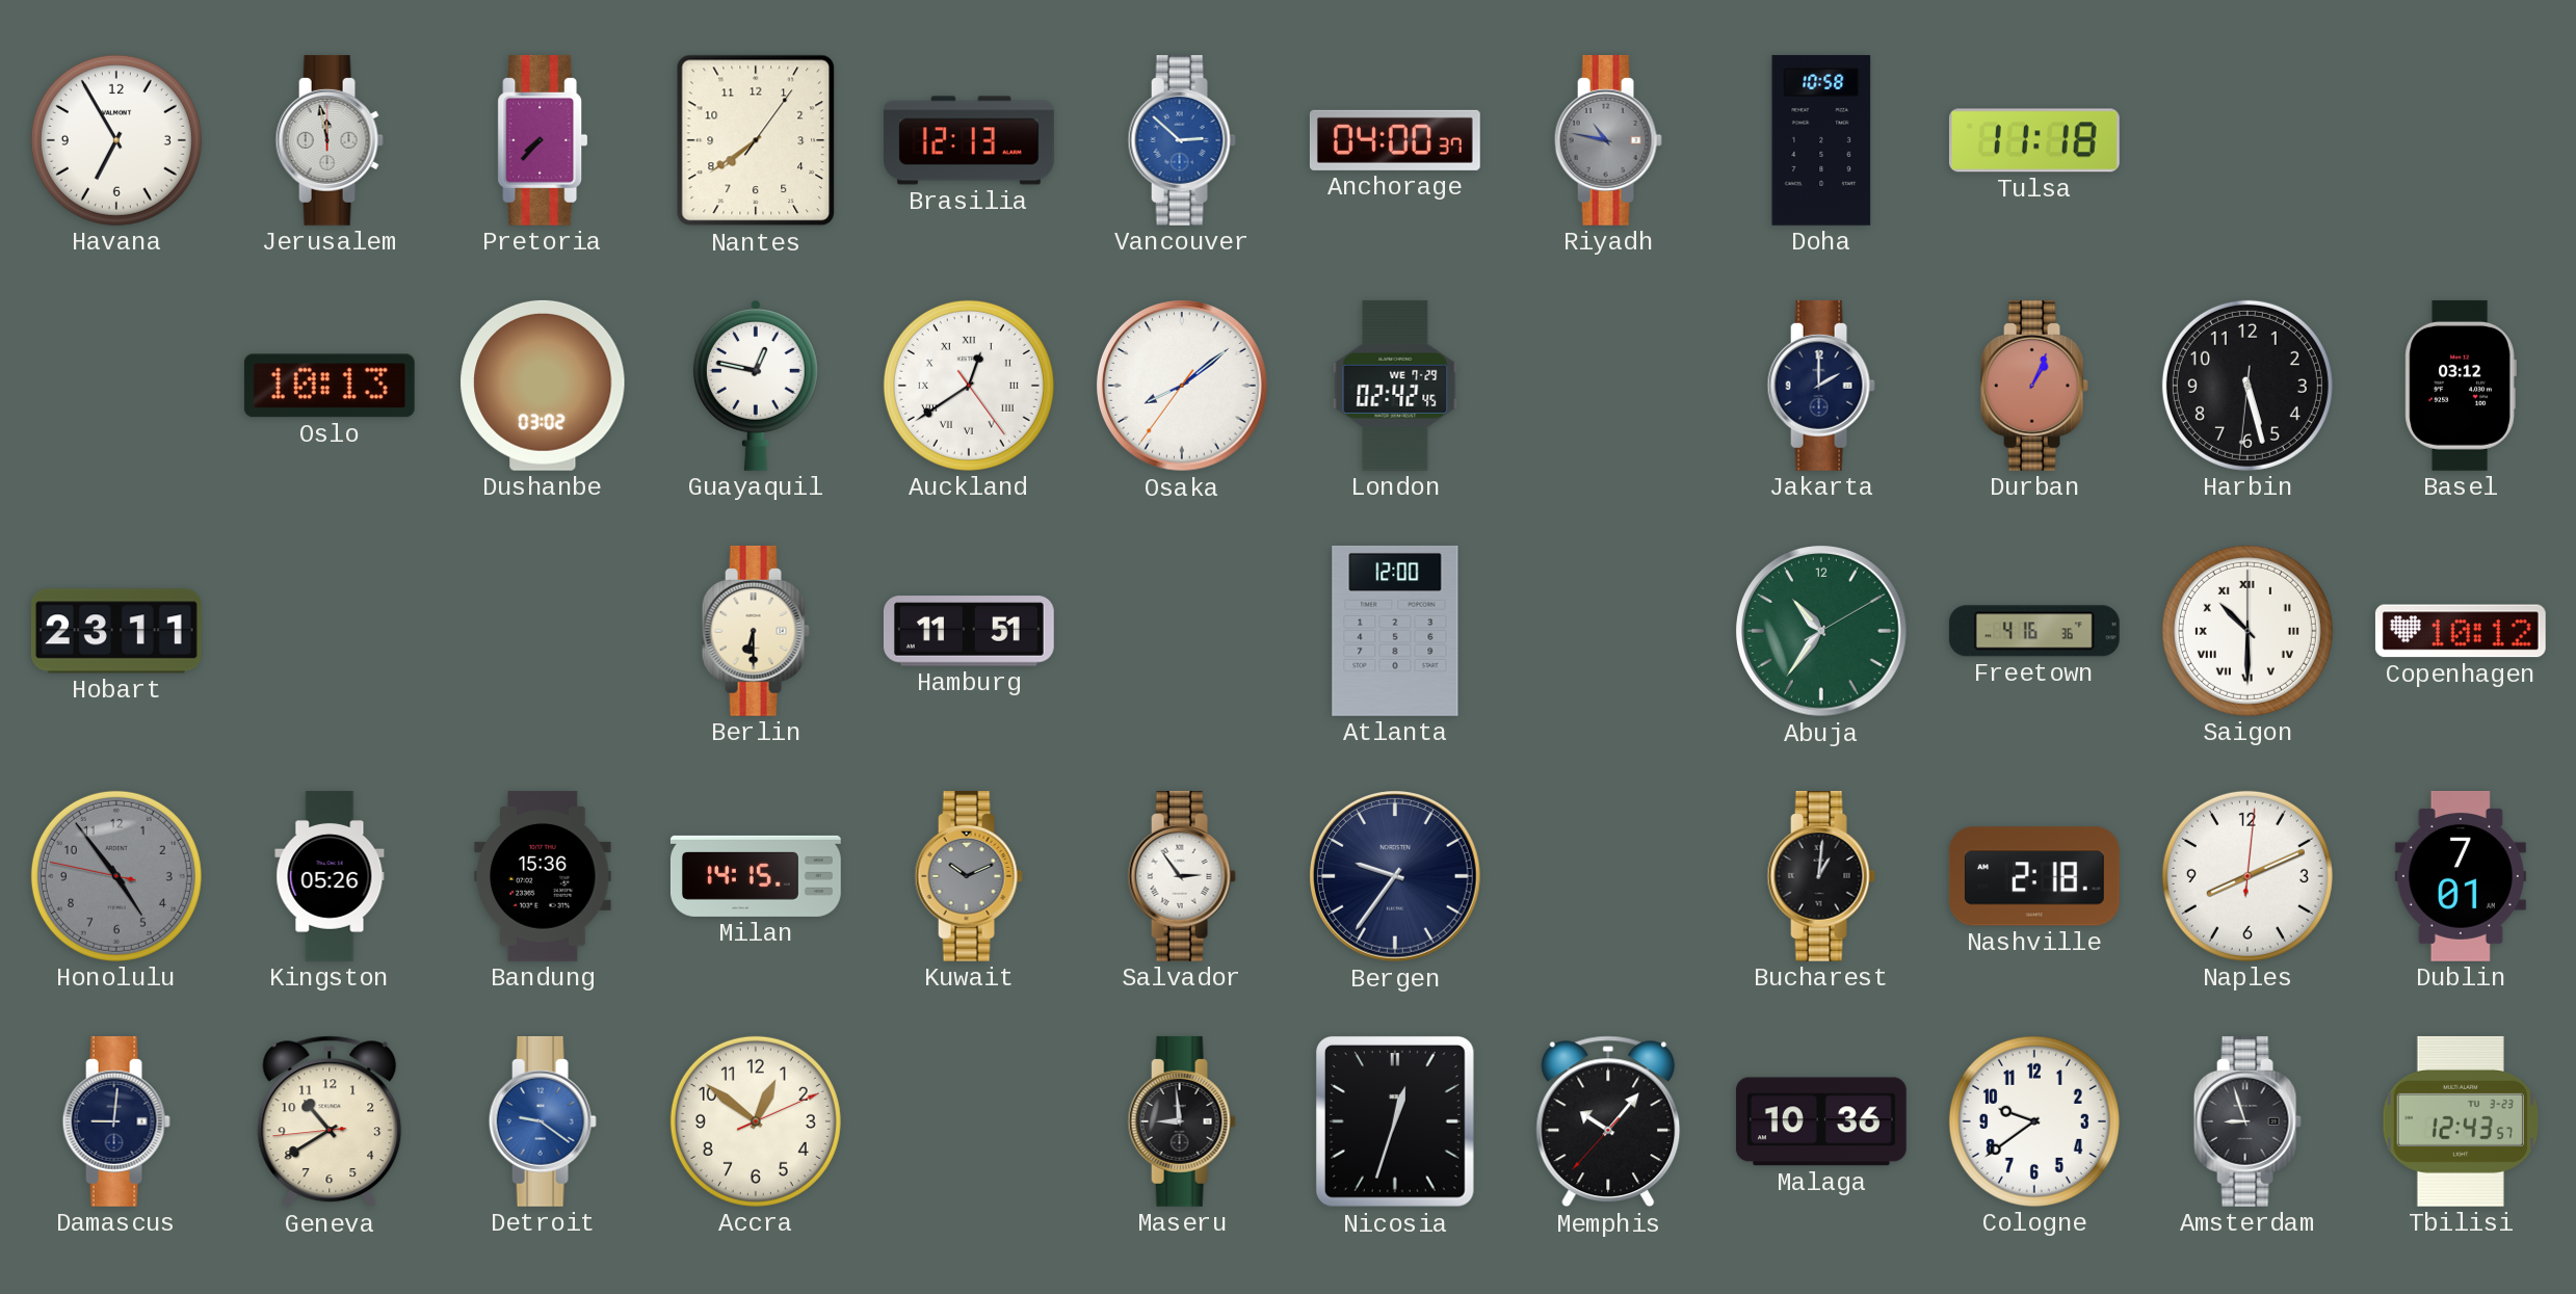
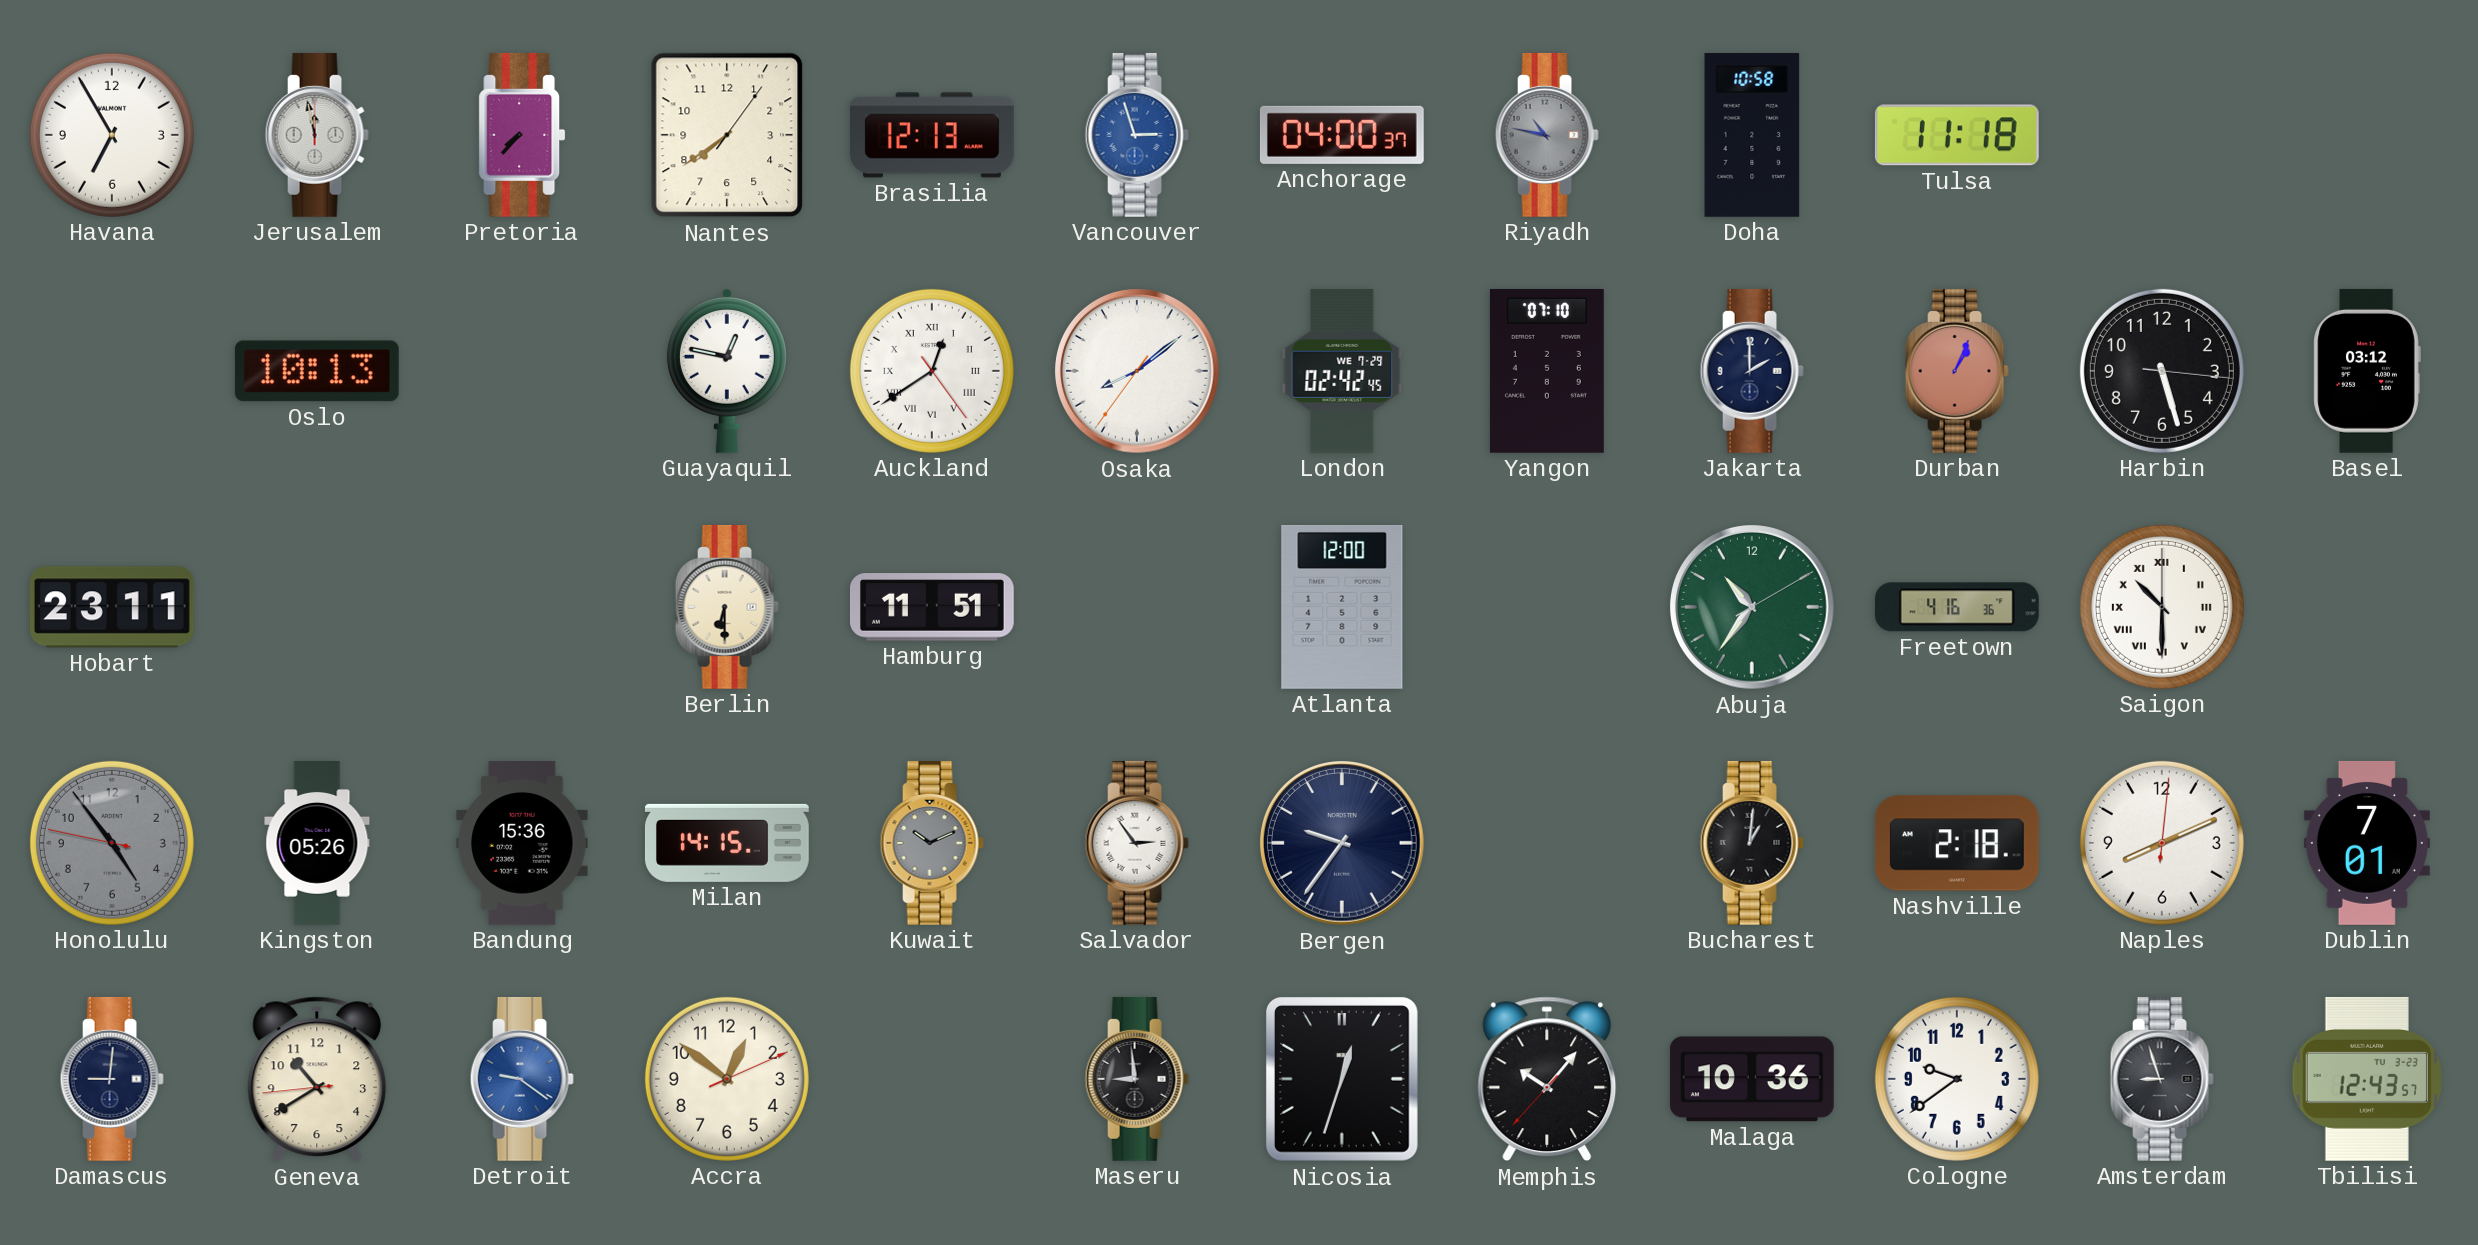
Vancouver: 2:52 -> 2:57
Dushanbe: 03:02 -> none
Yangon: none -> 07:10
Harbin: 5:27:31 -> 5:27:16
Copenhagen: 10:12 -> none
